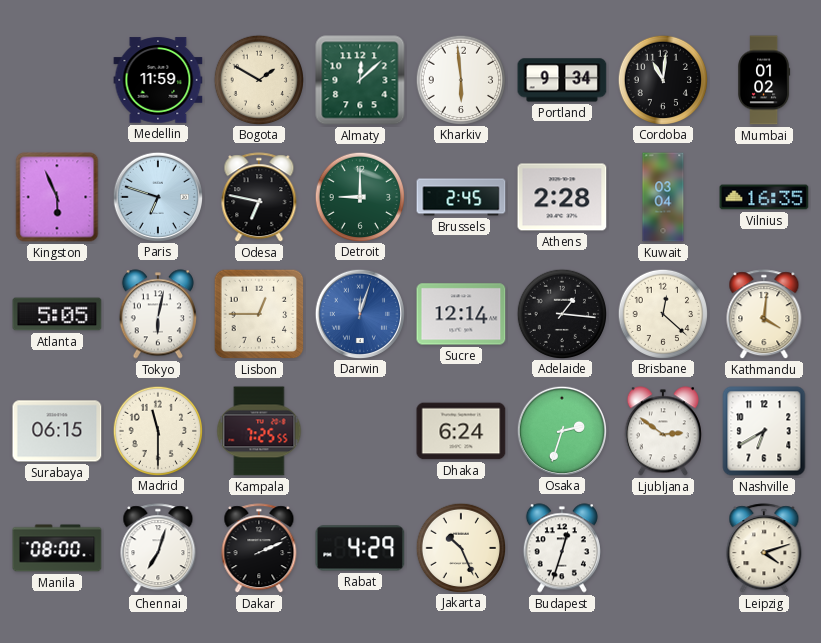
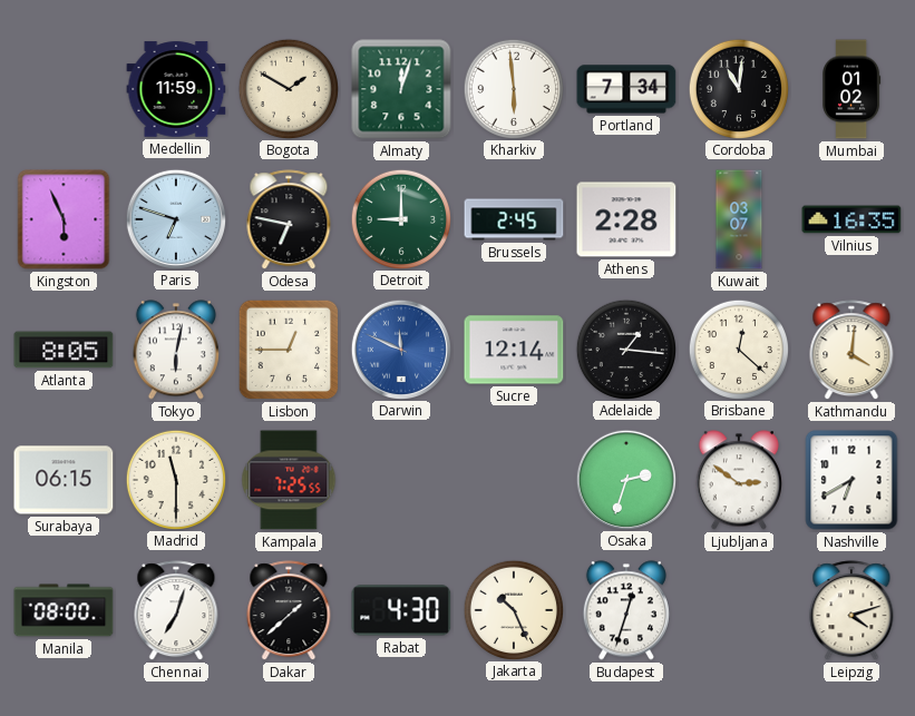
Almaty: 12:08 -> 12:03
Portland: 9:34 -> 7:34
Kuwait: 03:04 -> 03:07
Atlanta: 5:05 -> 8:05
Darwin: 12:03 -> 11:49
Dhaka: 6:24 -> none
Dakar: 2:11 -> 1:38
Rabat: 4:29 -> 4:30
